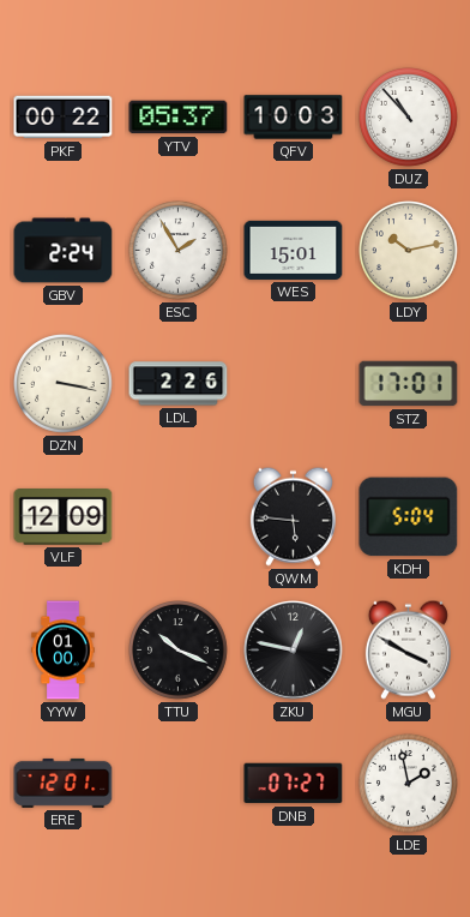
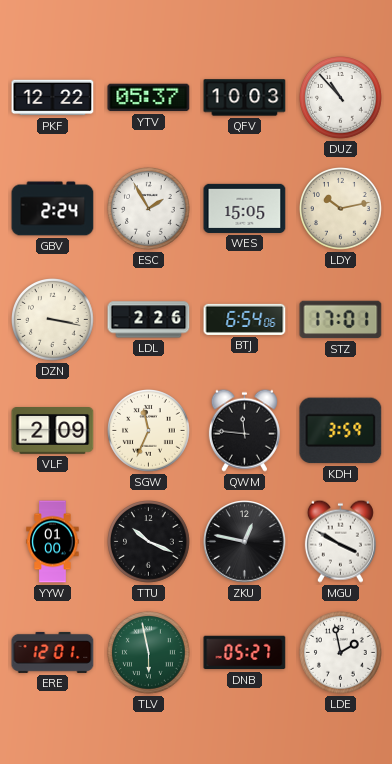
PKF: 00:22 -> 12:22
WES: 15:01 -> 15:05
BTJ: none -> 6:54
VLF: 12:09 -> 2:09
SGW: none -> 11:34
QWM: 5:46 -> 11:46
KDH: 5:04 -> 3:59
TLV: none -> 5:58
DNB: 07:27 -> 05:27
